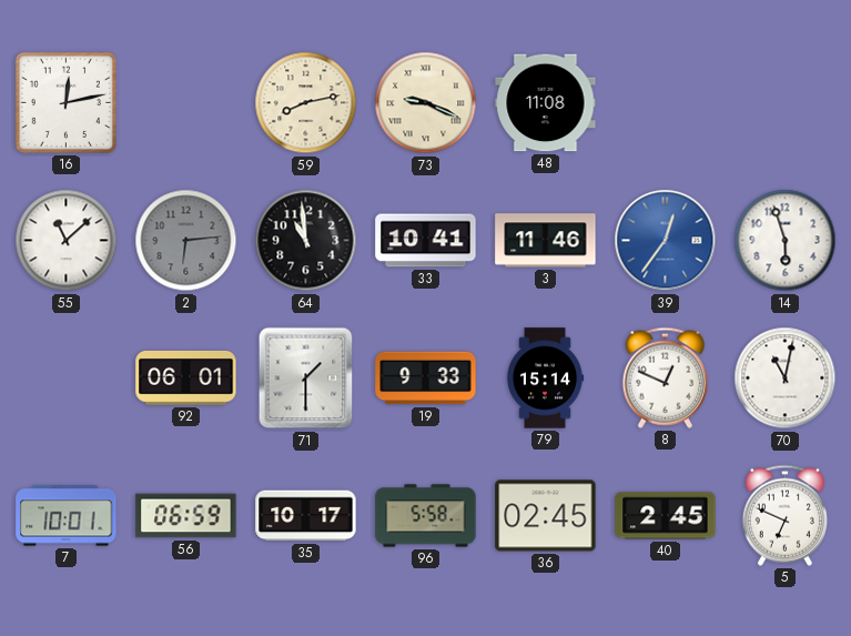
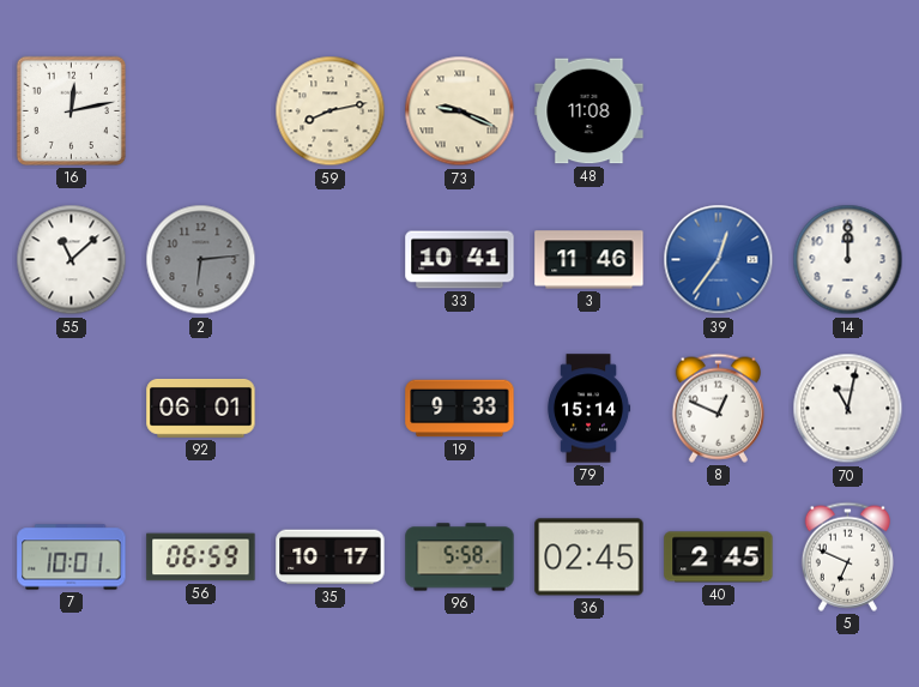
64: 10:59 -> none
14: 5:57 -> 12:00
71: 1:30 -> none
